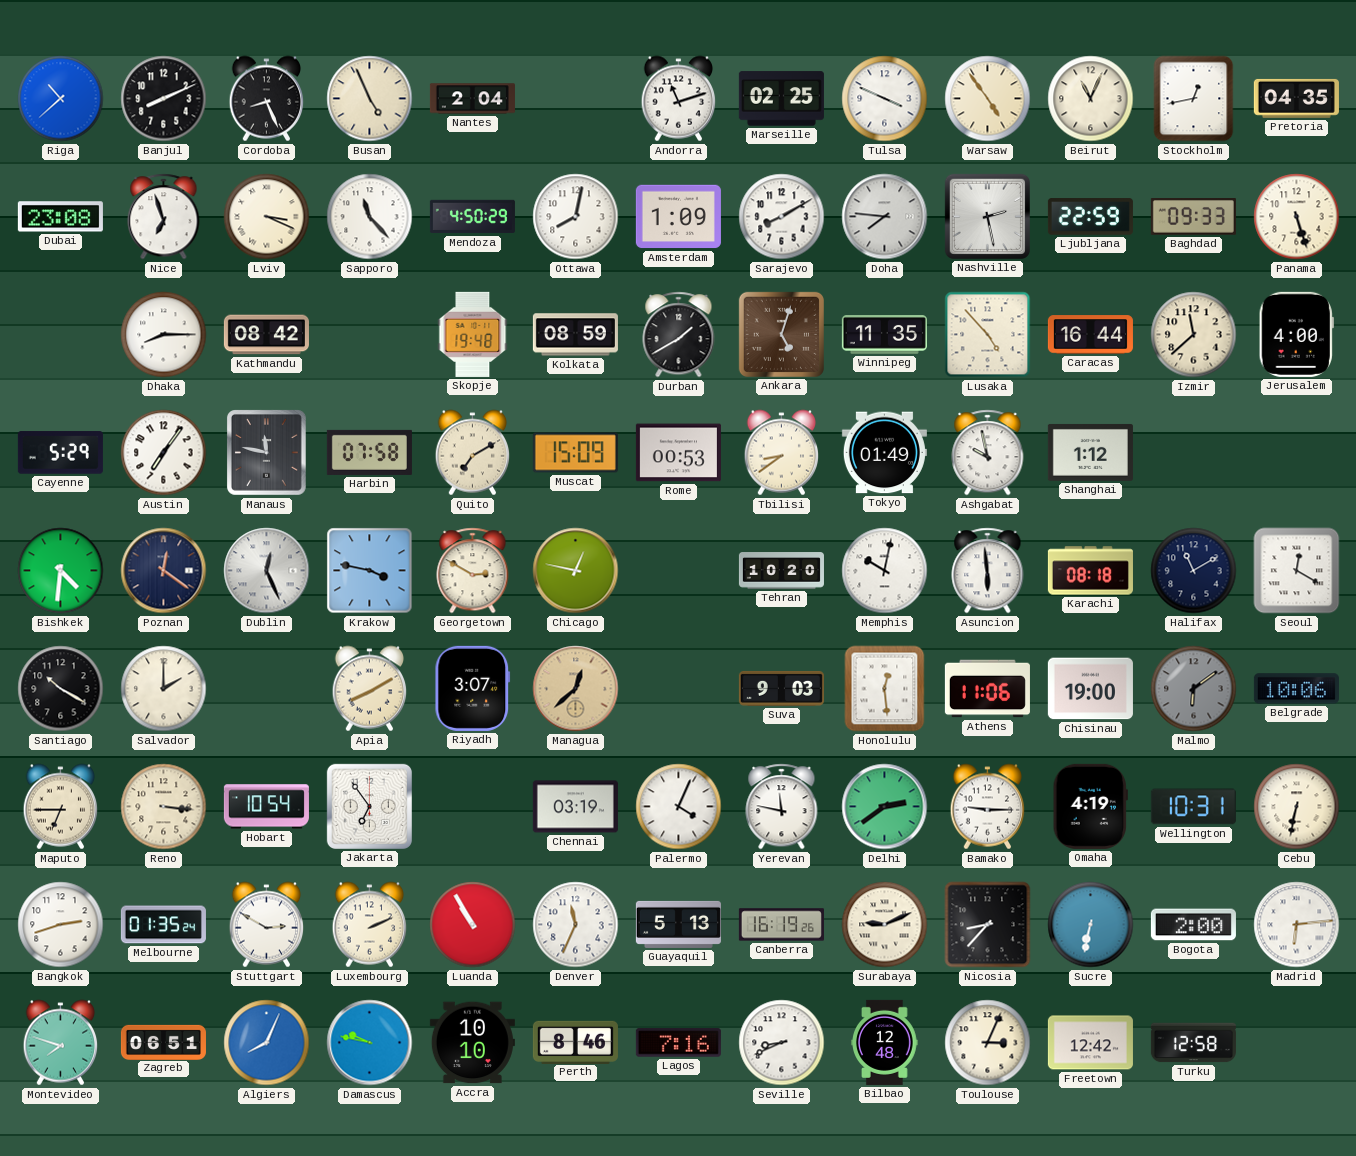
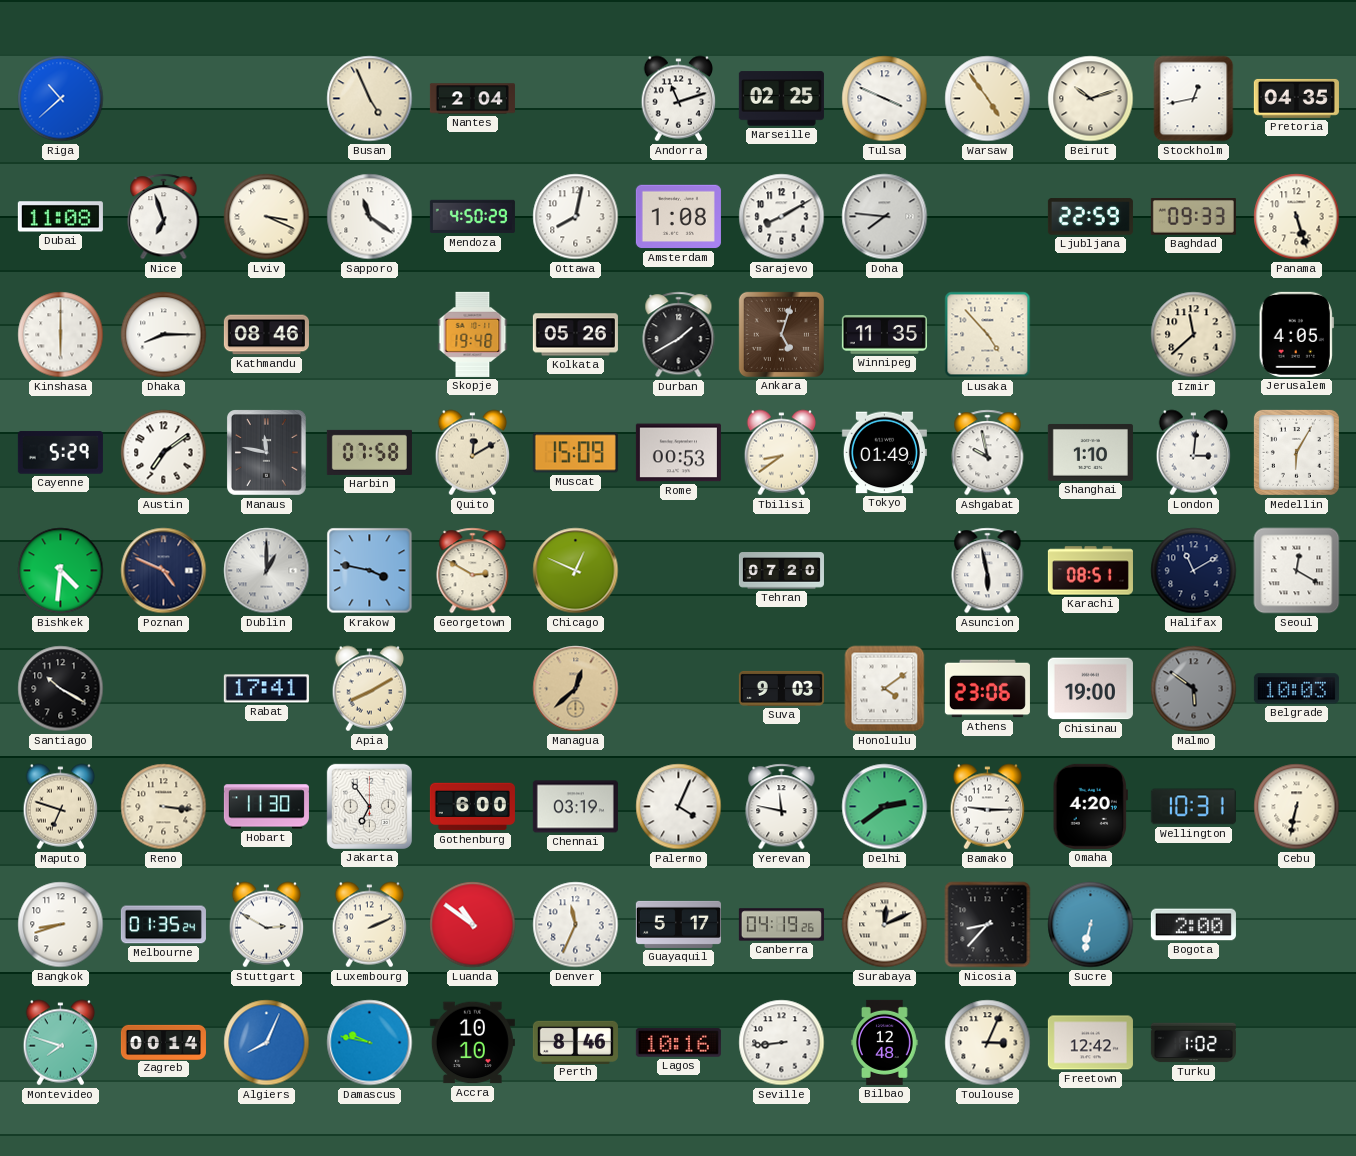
Banjul: 8:11 -> none
Cordoba: 8:26 -> none
Beirut: 11:04 -> 10:12
Dubai: 23:08 -> 11:08
Sapporo: 11:23 -> 11:21
Amsterdam: 1:09 -> 1:08
Nashville: 2:28 -> none
Kinshasa: none -> 6:00
Kathmandu: 08:42 -> 08:46
Kolkata: 08:59 -> 05:26
Caracas: 16:44 -> none
Jerusalem: 4:00 -> 4:05
Austin: 7:06 -> 7:09
Quito: 7:10 -> 12:10
Shanghai: 1:12 -> 1:10
London: none -> 3:01
Medellin: none -> 6:05
Poznan: 12:21 -> 4:49
Dublin: 12:26 -> 1:00
Chicago: 12:47 -> 12:49
Tehran: 10:20 -> 07:20
Memphis: 10:02 -> none
Asuncion: 5:59 -> 5:58
Karachi: 08:18 -> 08:51
Salvador: 2:00 -> none
Rabat: none -> 17:41
Riyadh: 3:07 -> none
Honolulu: 12:29 -> 4:09
Athens: 11:06 -> 23:06
Malmo: 6:09 -> 5:51
Belgrade: 10:06 -> 10:03
Maputo: 6:45 -> 6:48
Hobart: 10:54 -> 11:30
Gothenburg: none -> 6:00
Omaha: 4:19 -> 4:20
Bangkok: 2:42 -> 8:42
Luanda: 10:55 -> 10:51
Guayaquil: 5:13 -> 5:17
Canberra: 16:19 -> 04:19
Surabaya: 9:11 -> 12:11
Madrid: 6:14 -> none
Zagreb: 06:51 -> 00:14
Lagos: 7:16 -> 10:16
Seville: 8:41 -> 8:44
Turku: 12:58 -> 1:02
